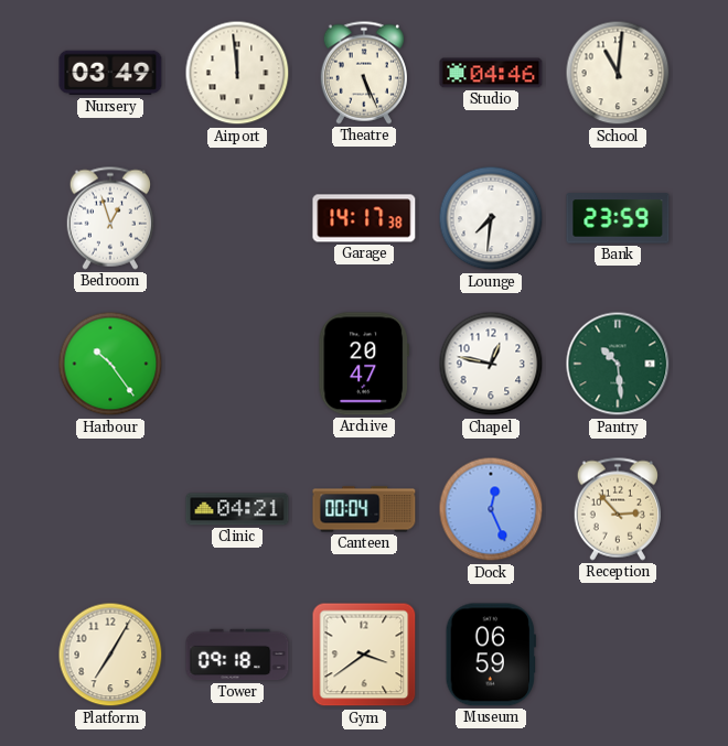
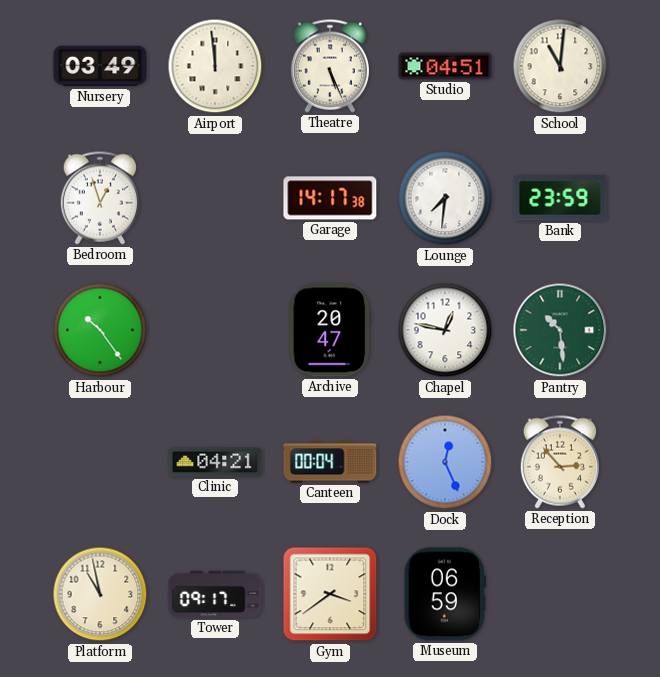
Studio: 04:46 -> 04:51
Platform: 7:05 -> 10:58
Tower: 09:18 -> 09:17
